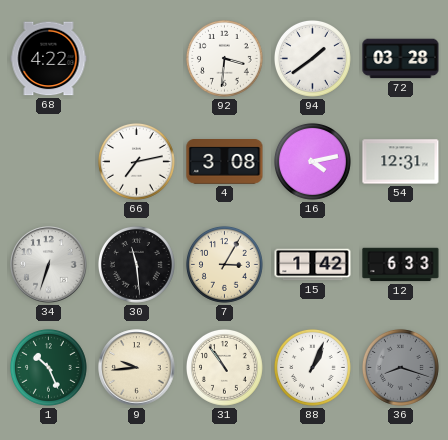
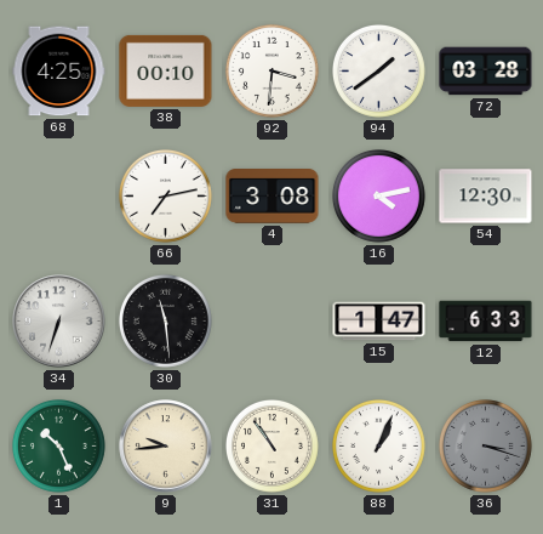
68: 4:22 -> 4:25
38: none -> 00:10
54: 12:31 -> 12:30
7: 3:05 -> none
15: 1:42 -> 1:47
36: 8:18 -> 3:18
